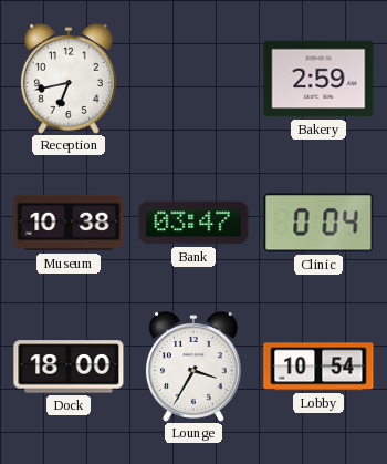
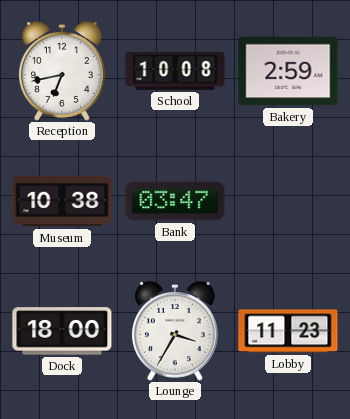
School: none -> 10:08
Clinic: 0:04 -> none
Lobby: 10:54 -> 11:23
